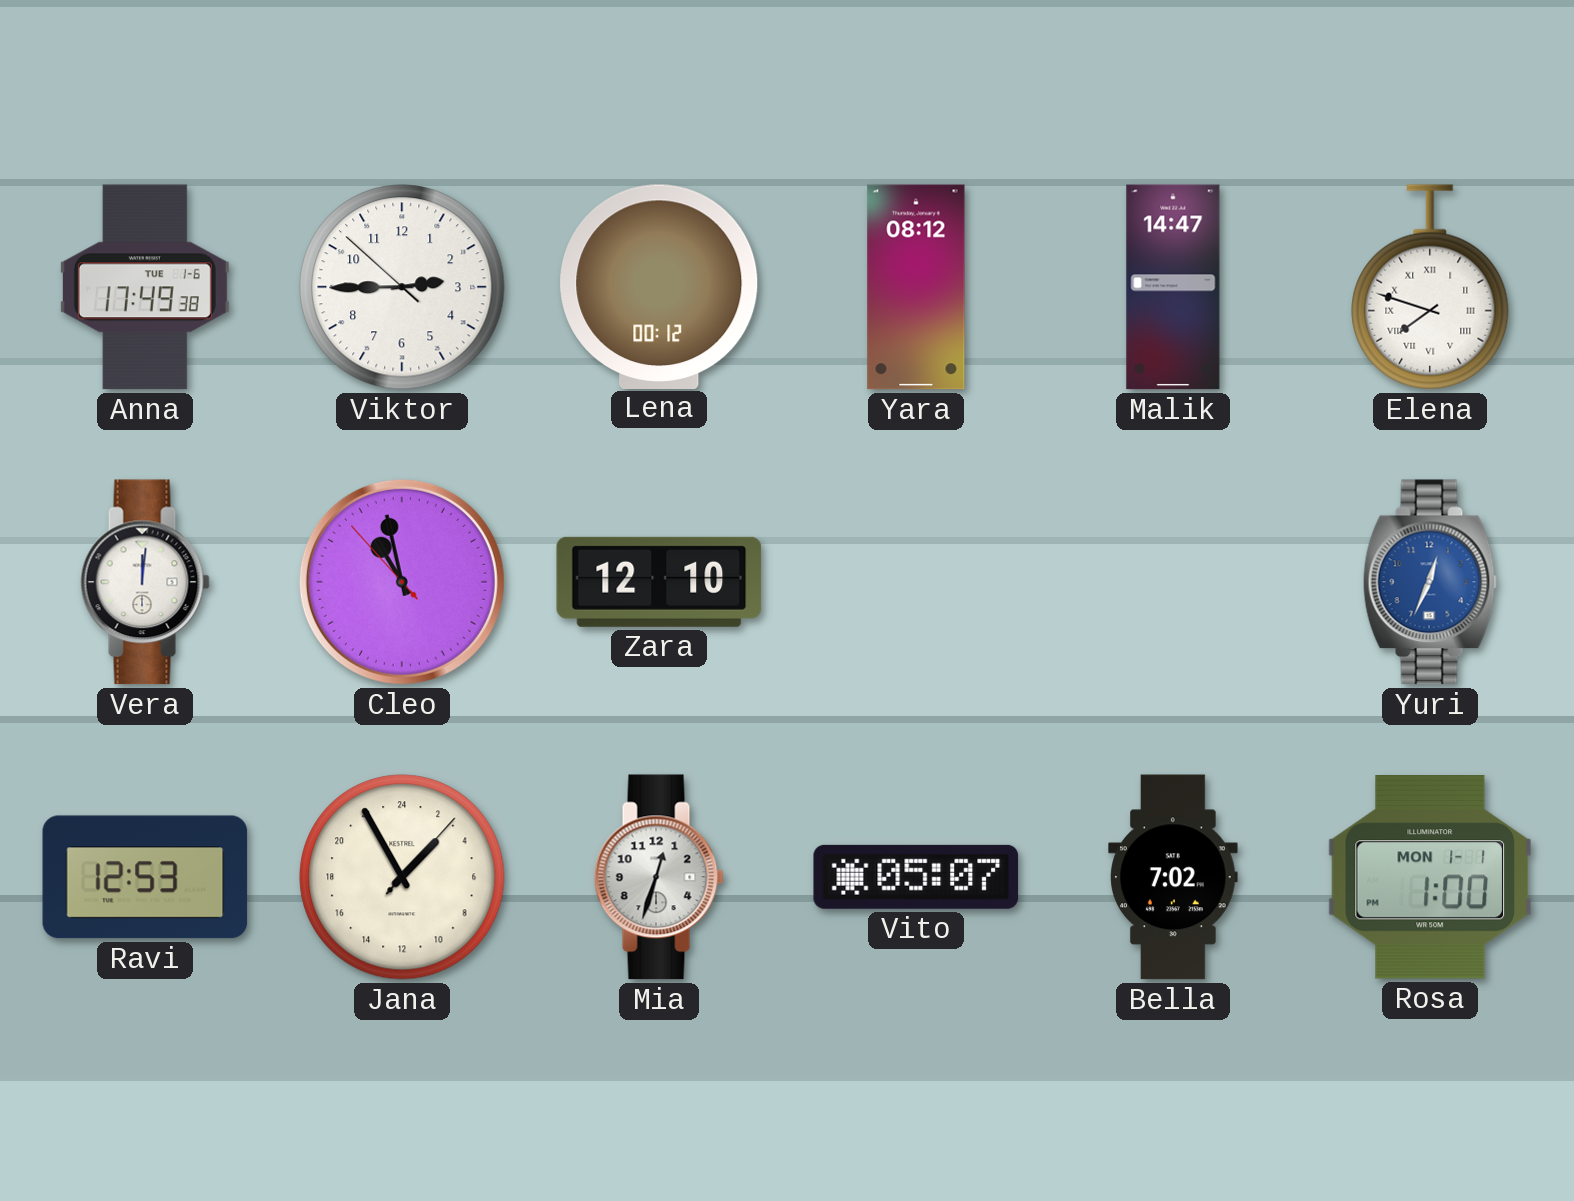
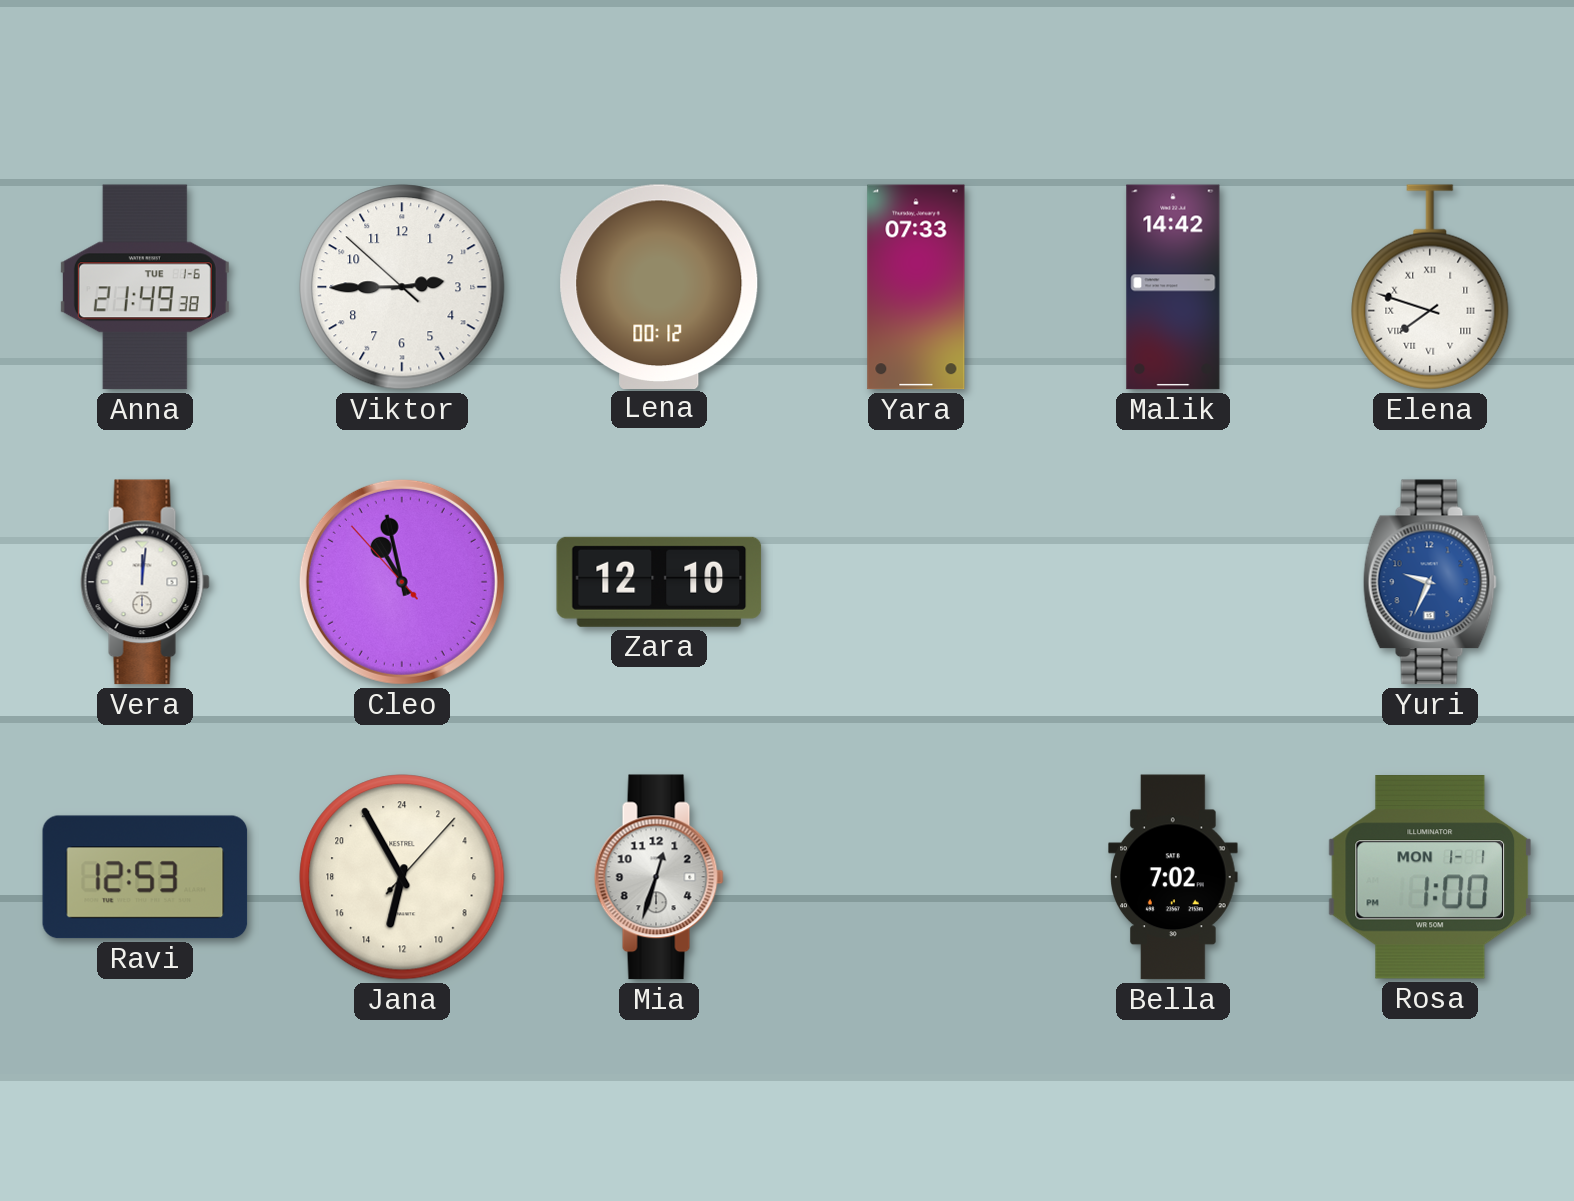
Anna: 17:49 -> 21:49
Yara: 08:12 -> 07:33
Malik: 14:47 -> 14:42
Yuri: 12:34 -> 9:34
Jana: 2:55 -> 12:55
Vito: 05:07 -> none
